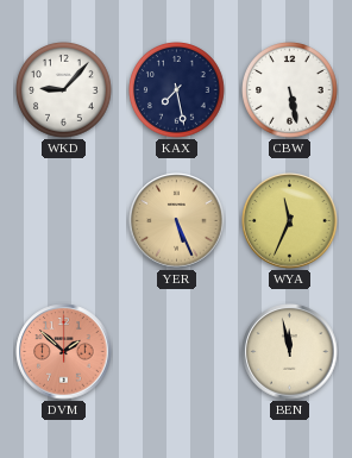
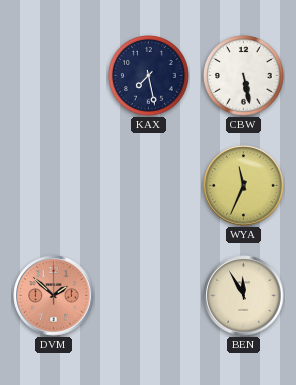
WKD: 9:07 -> none
YER: 5:26 -> none
BEN: 11:58 -> 11:55
